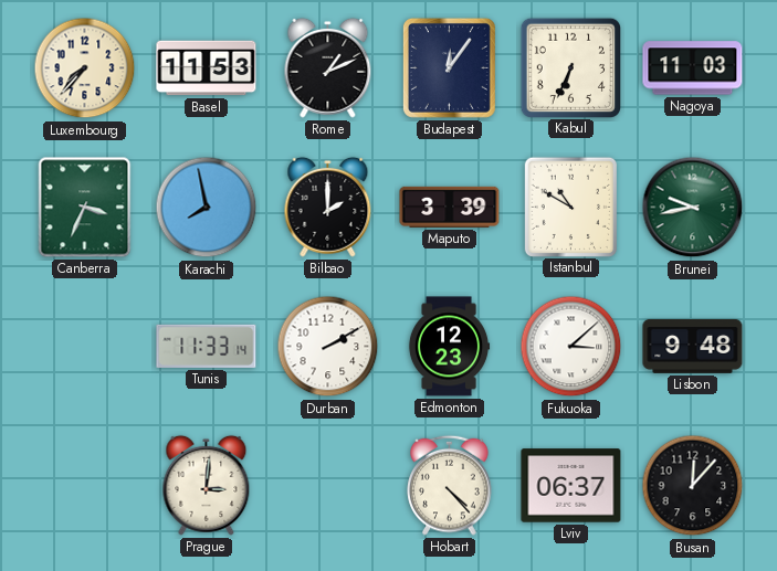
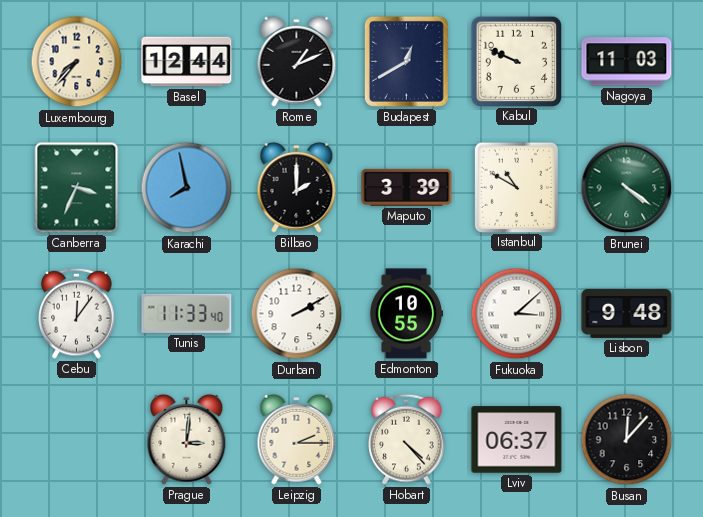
Basel: 11:53 -> 12:44
Budapest: 12:06 -> 12:40
Kabul: 6:34 -> 9:49
Brunei: 9:43 -> 4:21
Cebu: none -> 12:06
Tunis: 11:33:14 -> 11:33:40
Edmonton: 12:23 -> 10:55
Leipzig: none -> 2:15
